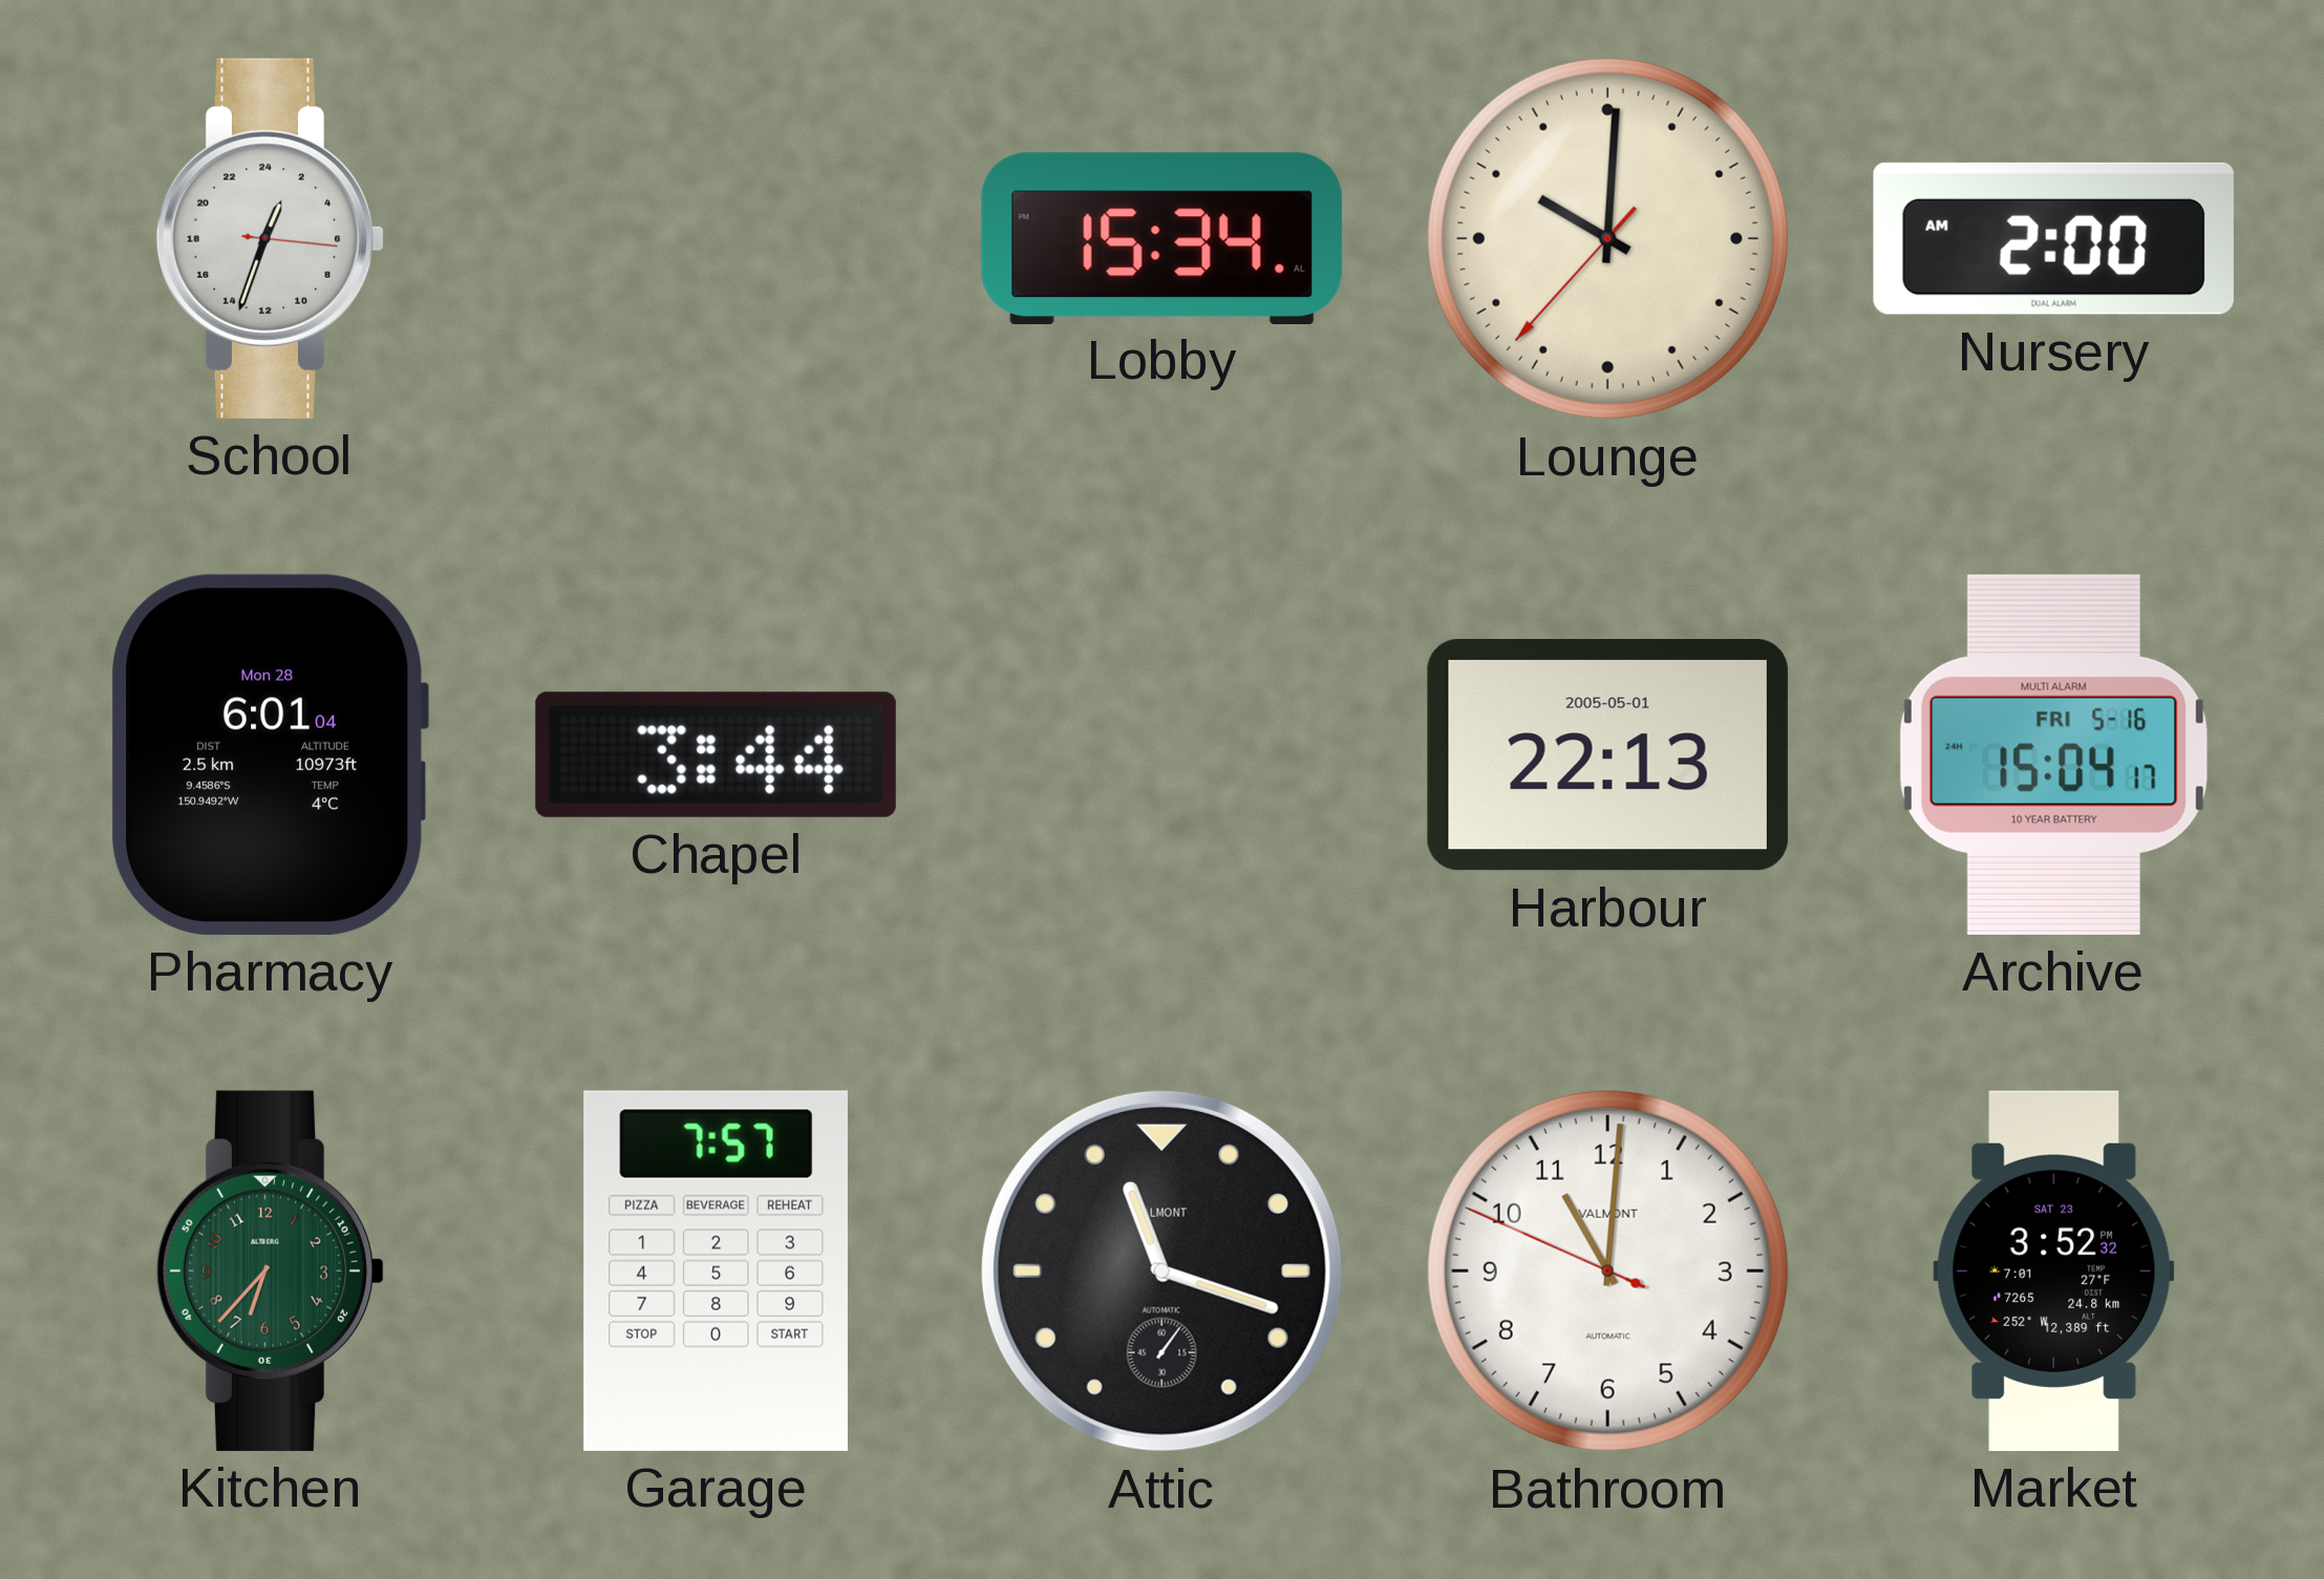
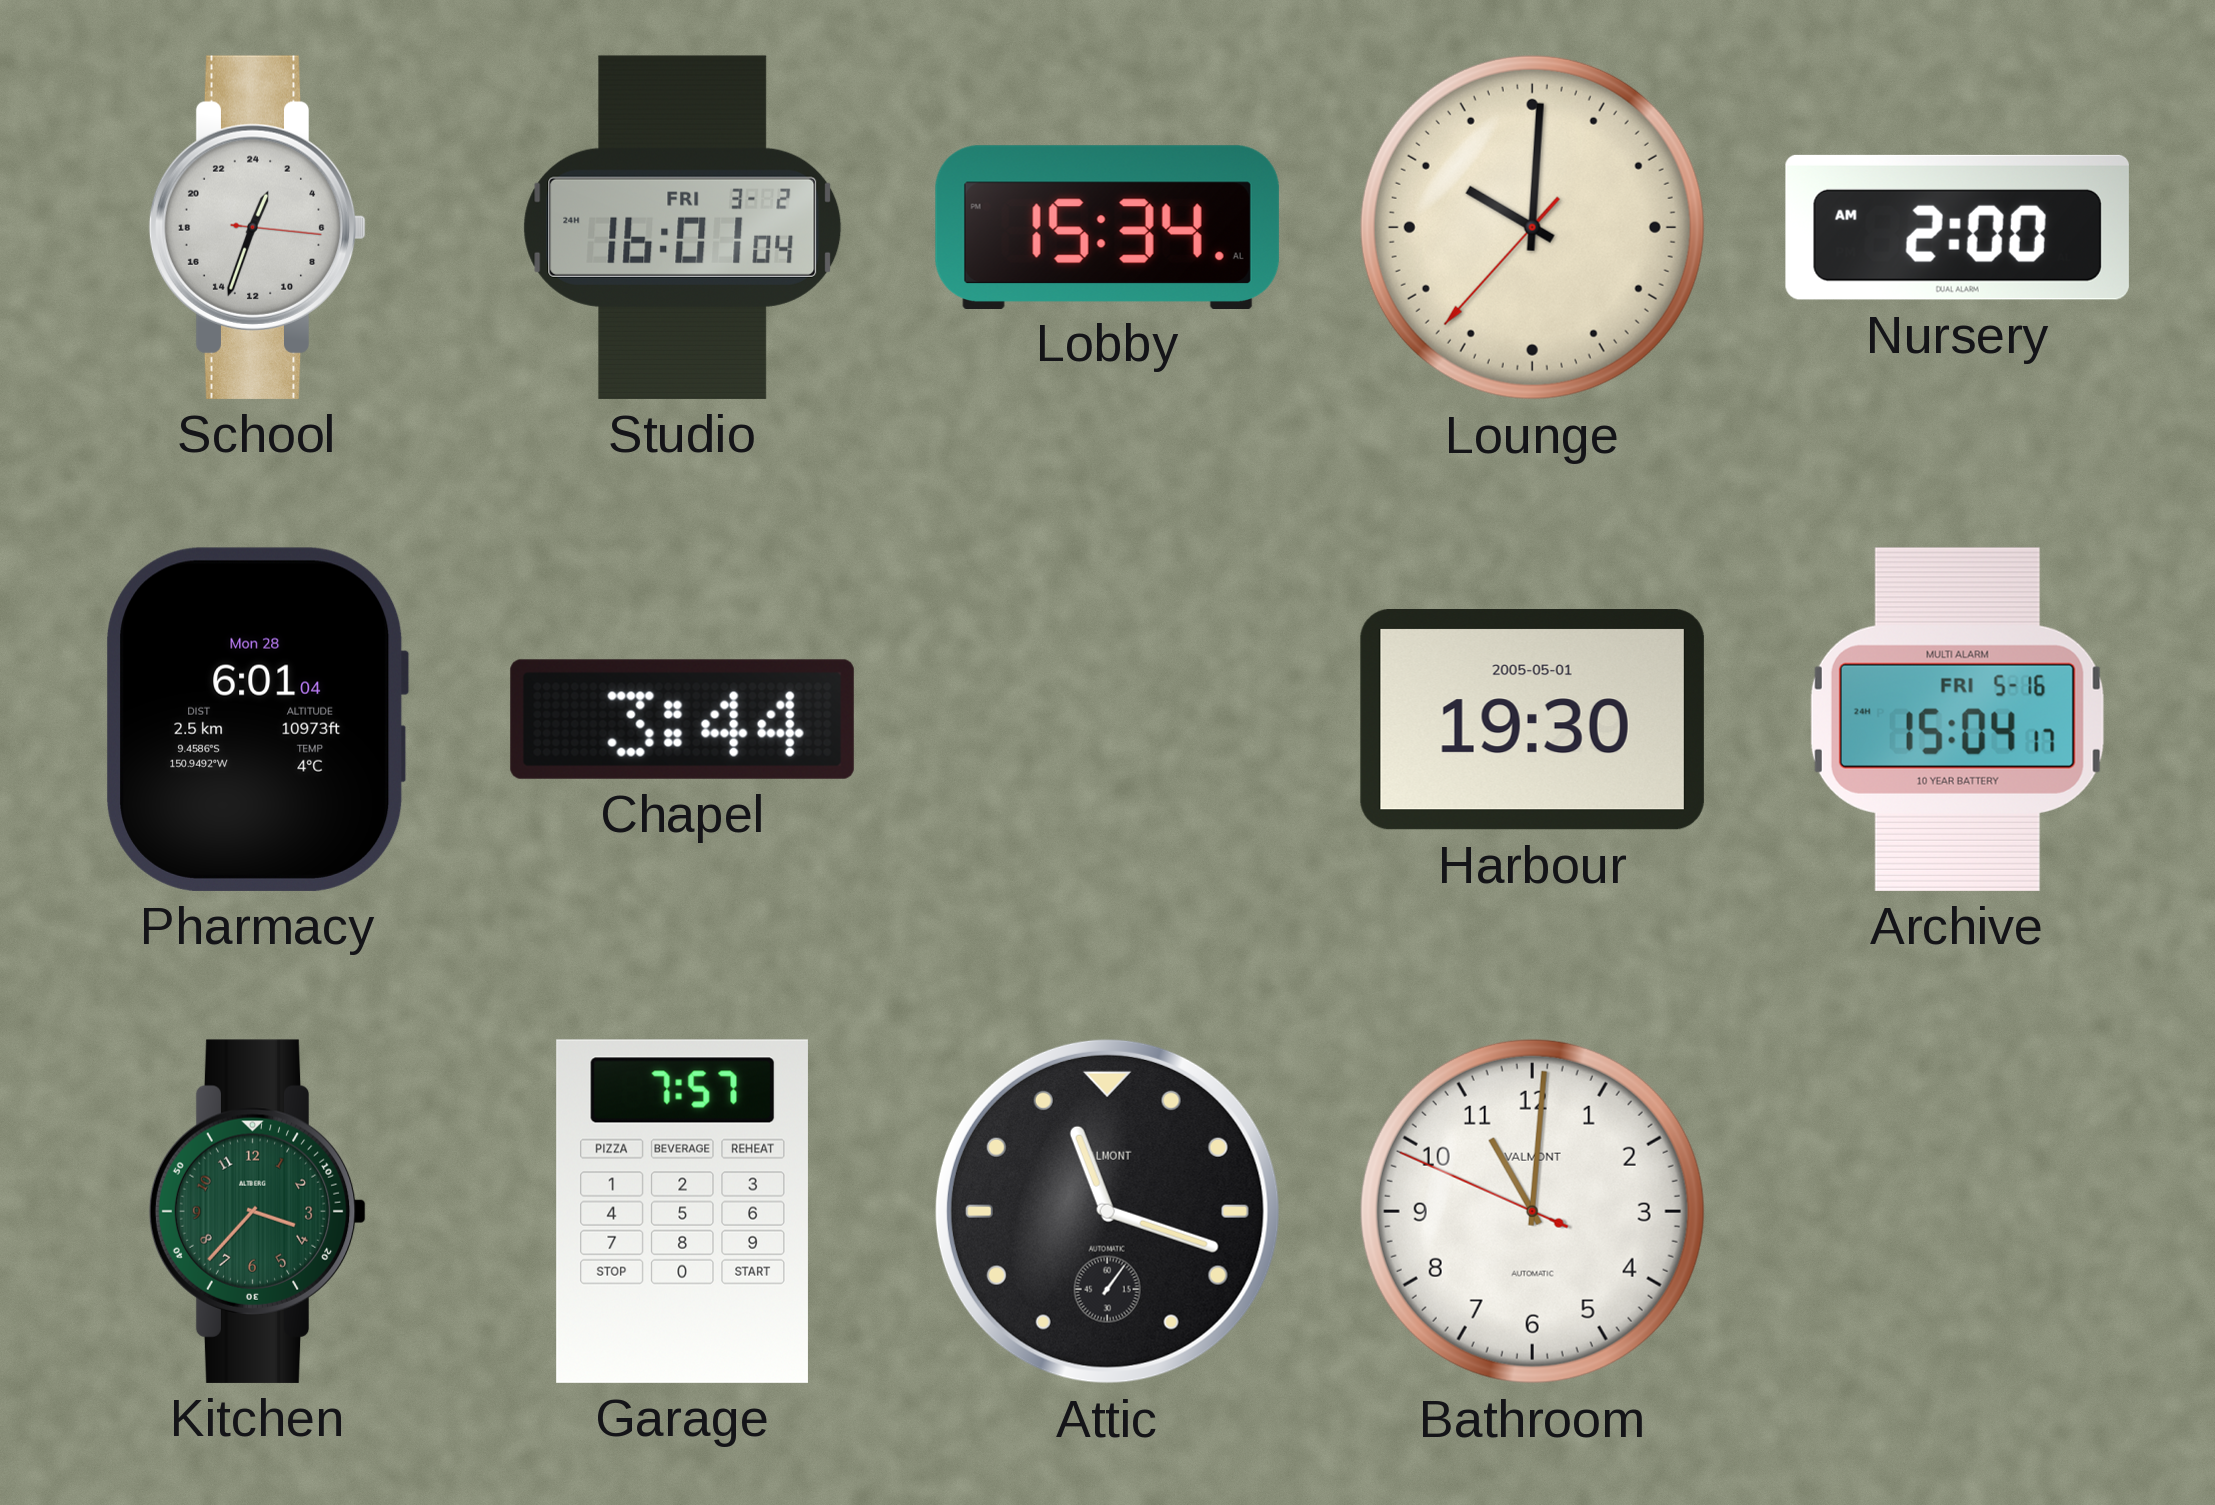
Studio: none -> 16:01
Harbour: 22:13 -> 19:30
Kitchen: 6:37 -> 3:37
Market: 3:52 -> none
